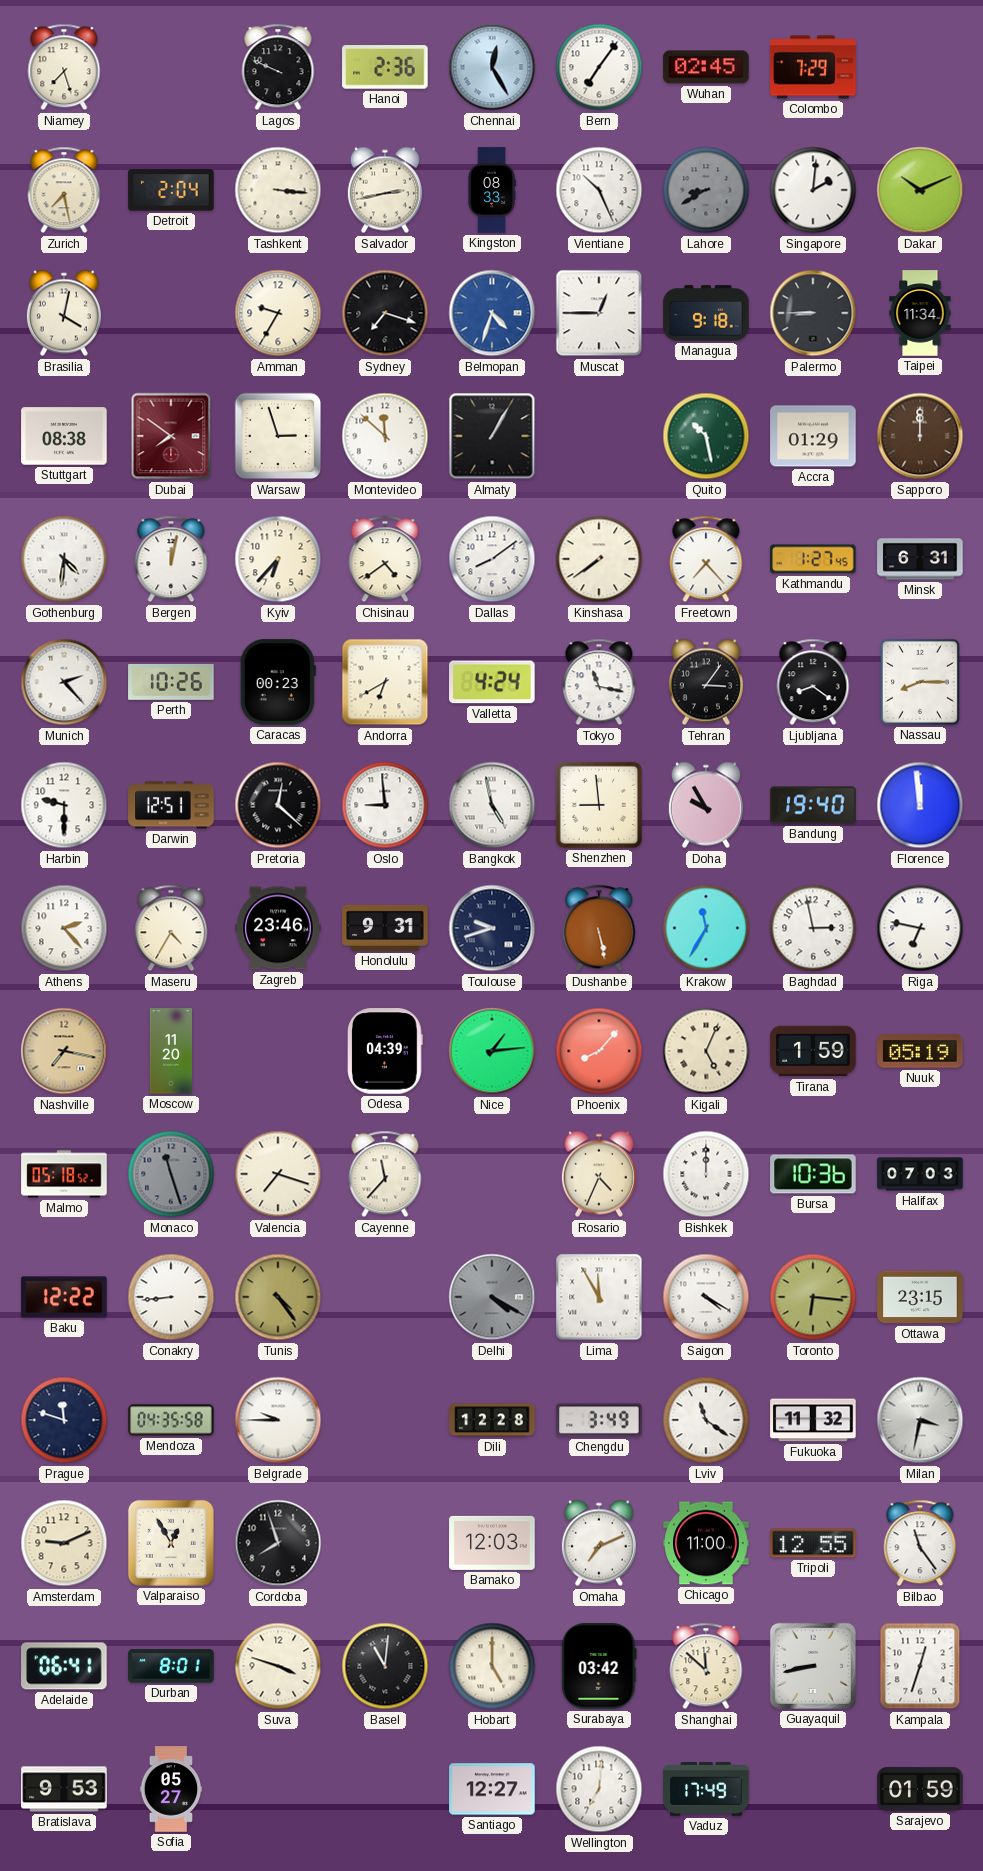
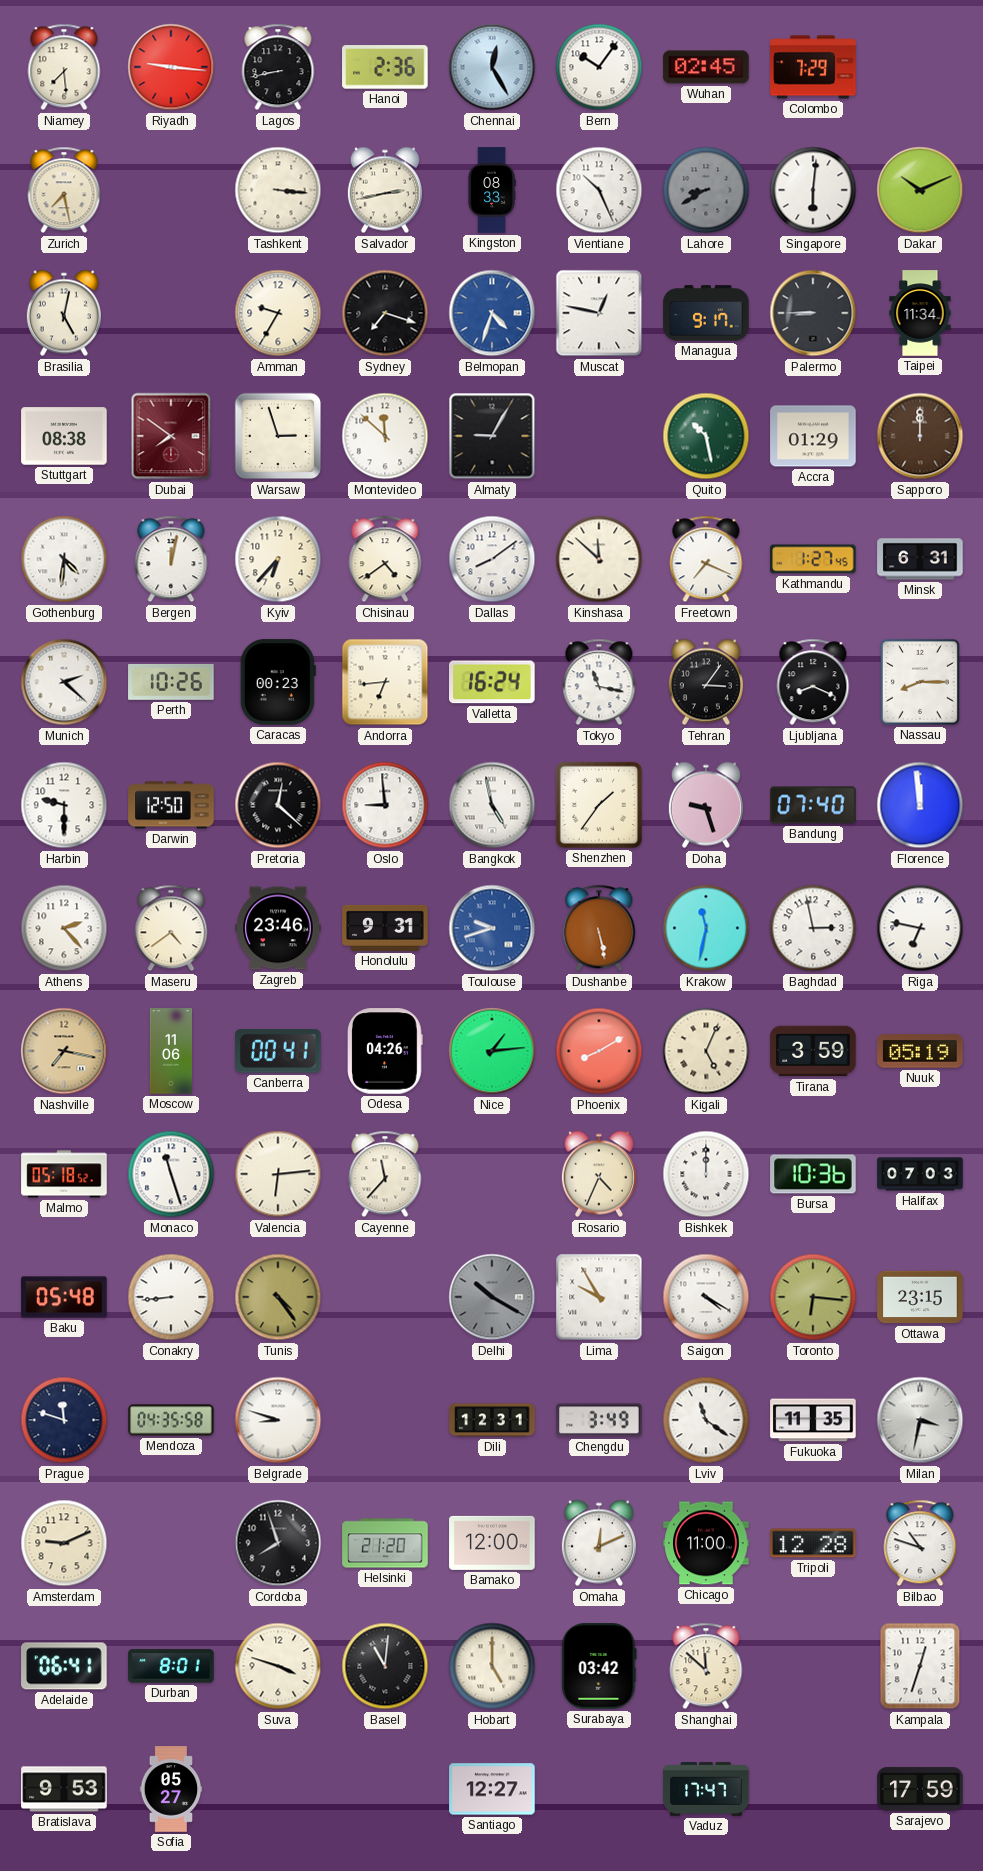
Niamey: 7:27 -> 7:29
Riyadh: none -> 9:16
Lagos: 9:49 -> 8:43
Bern: 7:06 -> 10:06
Detroit: 2:04 -> none
Singapore: 2:01 -> 6:01
Brasilia: 4:02 -> 5:02
Muscat: 12:45 -> 12:47
Managua: 9:18 -> 9:17
Almaty: 1:05 -> 9:05
Kinshasa: 7:39 -> 11:52
Freetown: 7:23 -> 7:19
Munich: 2:23 -> 2:22
Andorra: 6:40 -> 6:44
Valletta: 4:24 -> 16:24
Ljubljana: 8:21 -> 8:19
Darwin: 12:51 -> 12:50
Shenzhen: 8:59 -> 1:36
Doha: 9:55 -> 9:27
Bandung: 19:40 -> 07:40
Maseru: 4:35 -> 4:39
Toulouse dial: navy -> blue
Krakow: 11:35 -> 11:32
Moscow: 11:20 -> 11:06
Canberra: none -> 00:41
Odesa: 04:39 -> 04:26
Phoenix: 8:07 -> 8:10
Tirana: 1:59 -> 3:59
Monaco dial: grey -> white
Valencia: 7:18 -> 6:14
Baku: 12:22 -> 05:48
Delhi: 4:20 -> 10:20
Lima: 11:55 -> 9:55
Belgrade: 9:45 -> 8:48
Dili: 12:28 -> 12:31
Fukuoka: 11:32 -> 11:35
Valparaiso: 12:55 -> none
Helsinki: none -> 21:20
Bamako: 12:03 -> 12:00
Omaha: 7:11 -> 12:11
Tripoli: 12:55 -> 12:28
Bilbao: 11:24 -> 10:48
Guayaquil: 8:43 -> none
Wellington: 7:01 -> none
Vaduz: 17:49 -> 17:47
Sarajevo: 01:59 -> 17:59
